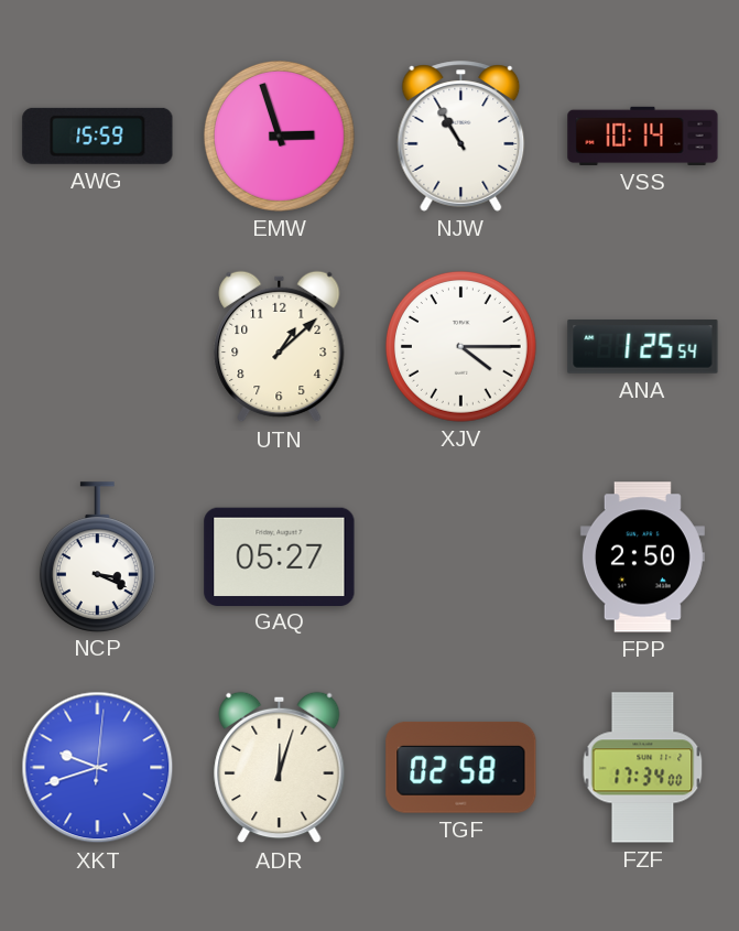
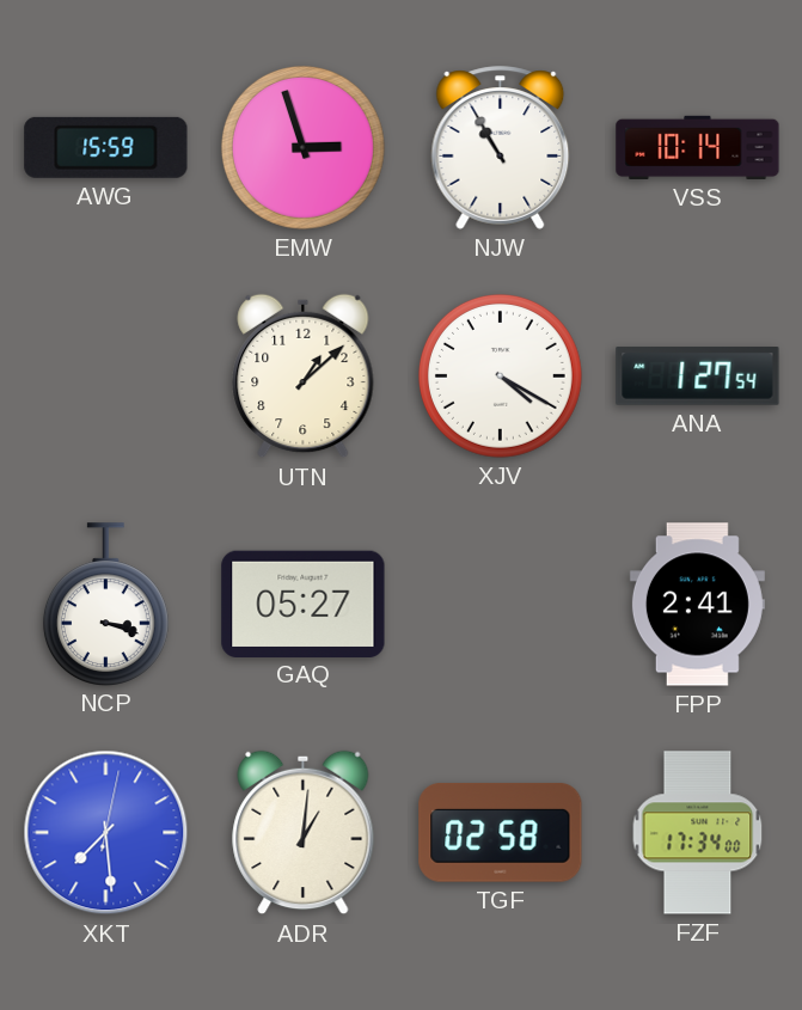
XJV: 4:15 -> 4:20
ANA: 1:25 -> 1:27
NCP: 3:19 -> 3:18
FPP: 2:50 -> 2:41
XKT: 9:42 -> 7:29
ADR: 12:03 -> 1:01
